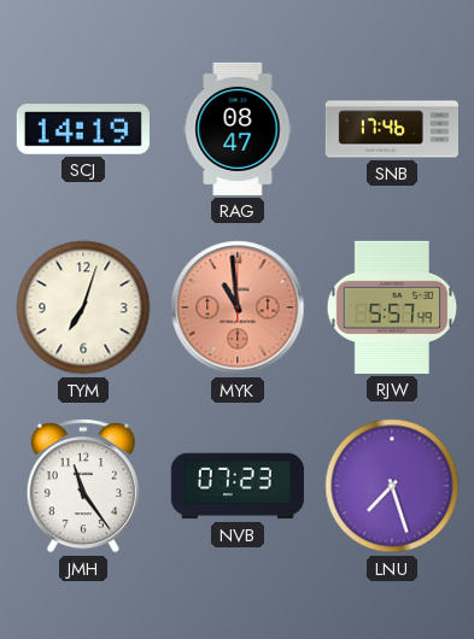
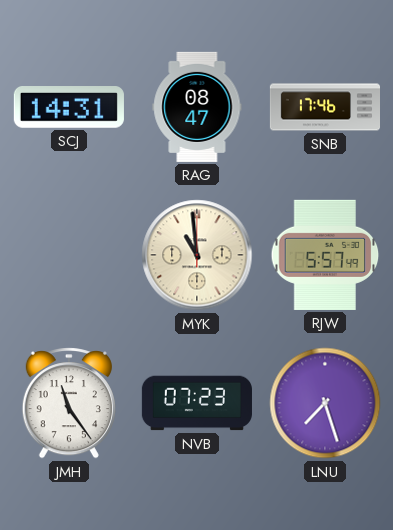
SCJ: 14:19 -> 14:31
TYM: 7:03 -> none
MYK dial: salmon -> cream
